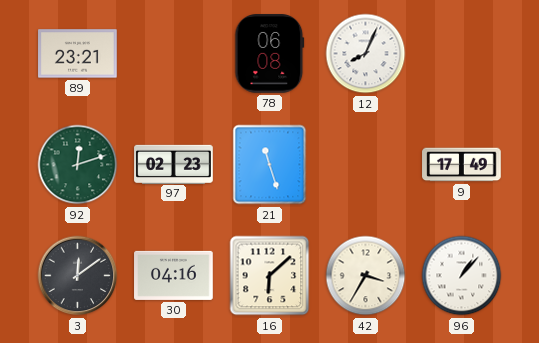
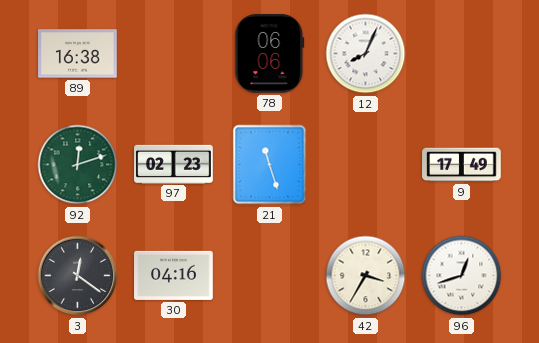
89: 23:21 -> 16:38
78: 06:08 -> 06:06
3: 12:09 -> 12:21
16: 6:08 -> none
96: 1:07 -> 12:42
